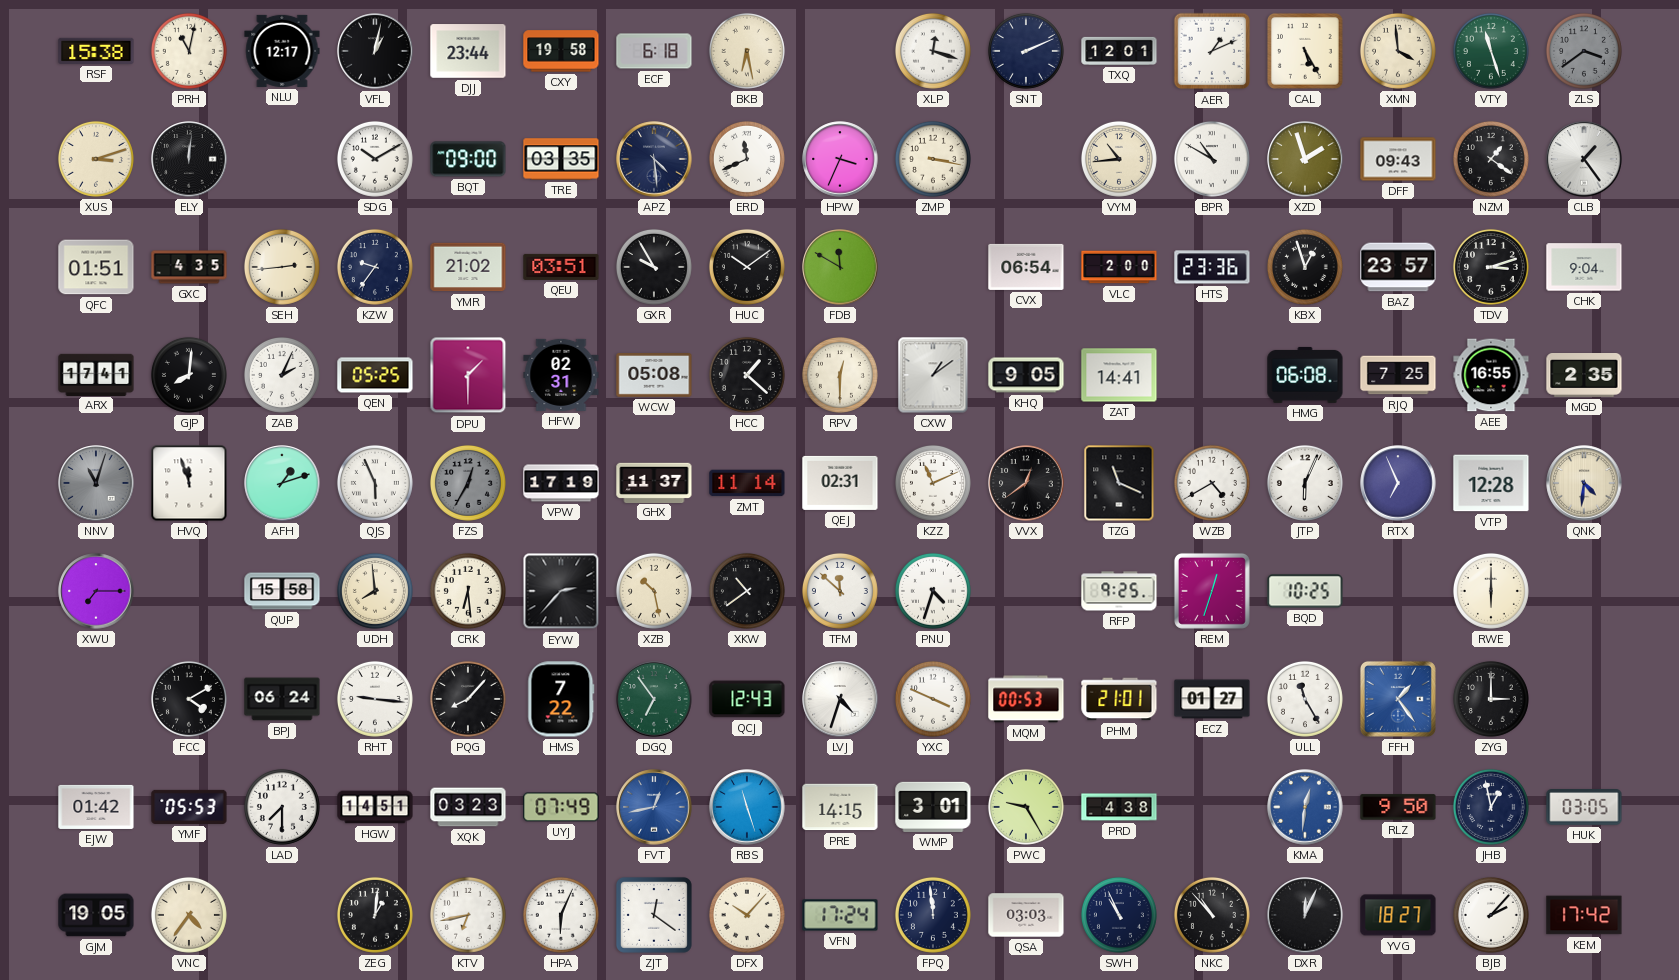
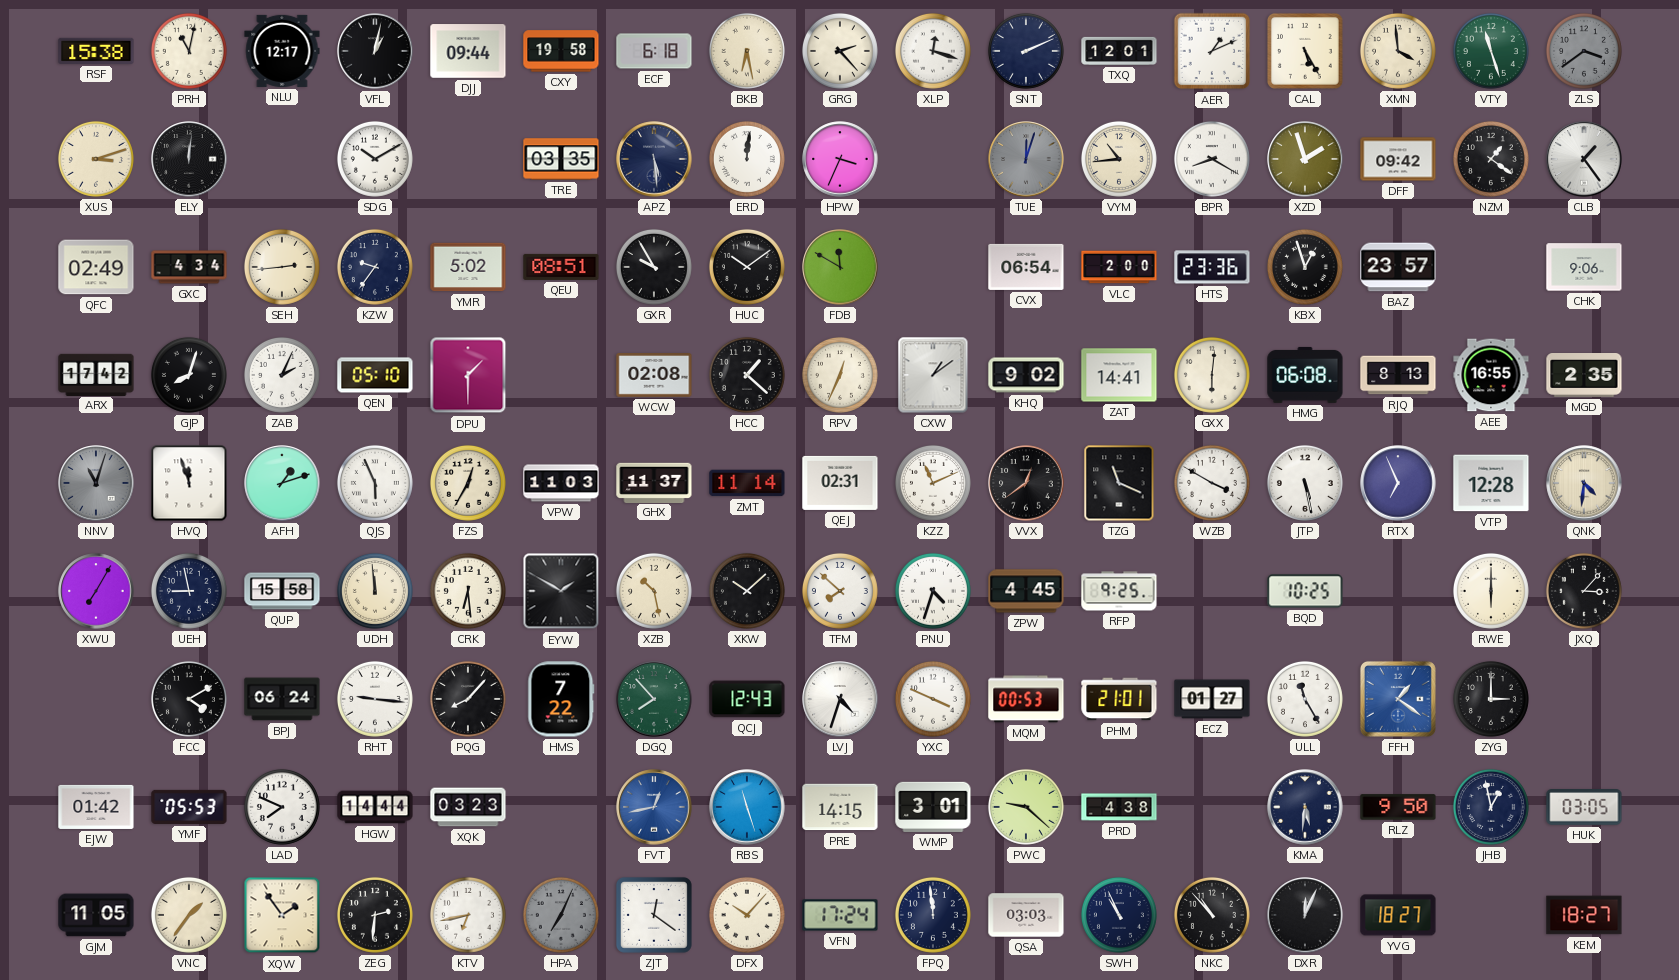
DJJ: 23:44 -> 09:44
GRG: none -> 2:23
BQT: 09:00 -> none
APZ: 4:29 -> 5:29
ERD: 11:41 -> 12:01
ZMP: 3:17 -> none
TUE: none -> 12:03
BPR: 10:50 -> 8:20
DFF: 09:43 -> 09:42
QFC: 01:51 -> 02:49
GXC: 4:35 -> 4:34
YMR: 21:02 -> 5:02
QEU: 03:51 -> 08:51
TDV: 3:12 -> none
CHK: 9:04 -> 9:06
ARX: 17:41 -> 17:42
GJP: 8:01 -> 8:03
QEN: 05:25 -> 05:10
HFW: 02:31 -> none
WCW: 05:08 -> 02:08
RPV: 12:30 -> 12:34
KHQ: 9:05 -> 9:02
GXX: none -> 6:01
RJQ: 7:25 -> 8:13
FZS dial: grey -> cream
VPW: 17:19 -> 11:03
WZB: 4:40 -> 3:50
JTP: 6:04 -> 5:28
XWU: 7:15 -> 7:05
UEH: none -> 8:58
UDH: 7:59 -> 11:59
EYW: 2:37 -> 1:50
XKW: 10:39 -> 10:08
TFM: 11:52 -> 7:52
ZPW: none -> 4:45
REM: 12:33 -> none
JXQ: none -> 3:07
DGQ: 6:54 -> 7:53
FFH: 1:24 -> 1:21
LAD: 7:30 -> 7:49
HGW: 14:51 -> 14:44
UYJ: 07:49 -> none
PWC: 9:25 -> 9:22
KMA: 12:31 -> 5:31
KMA dial: blue -> navy
GJM: 19:05 -> 11:05
VNC: 4:36 -> 1:36
XQW: none -> 1:54
ZEG: 1:01 -> 2:31
HPA: 6:04 -> 7:04
HPA dial: white -> grey
BJB: 2:07 -> none
KEM: 17:42 -> 18:27
